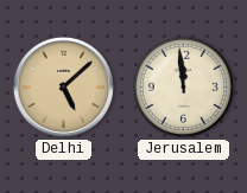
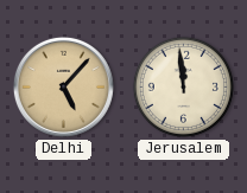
Delhi: 5:08 -> 5:07
